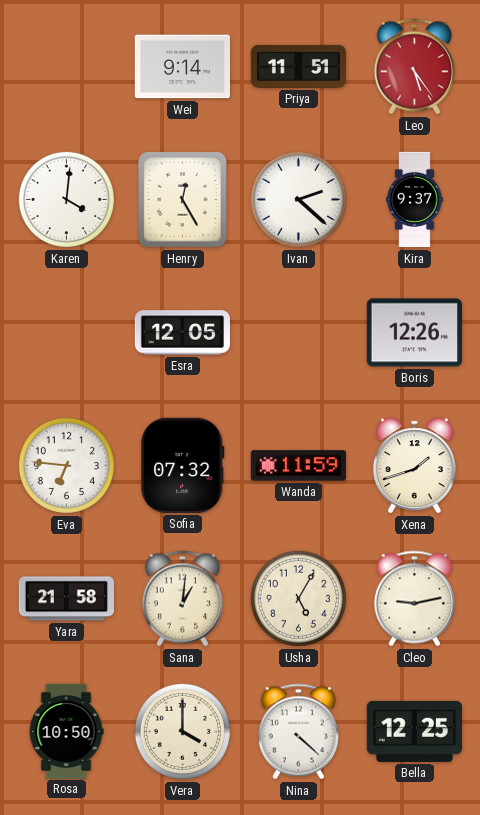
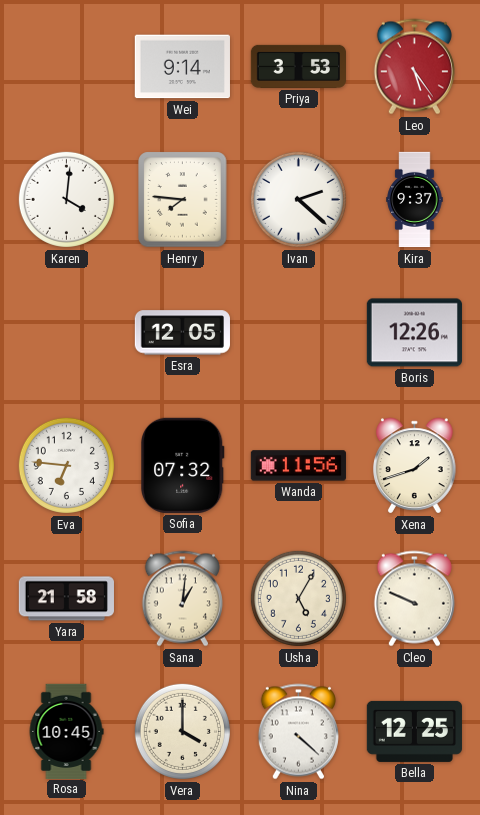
Priya: 11:51 -> 3:53
Henry: 12:25 -> 7:46
Wanda: 11:59 -> 11:56
Cleo: 9:13 -> 9:49
Rosa: 10:50 -> 10:45
